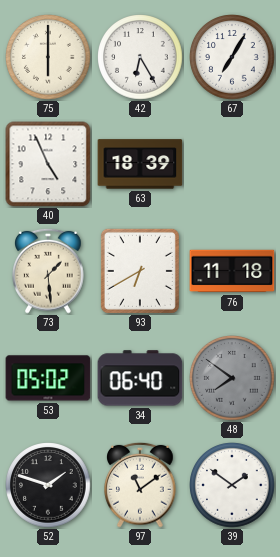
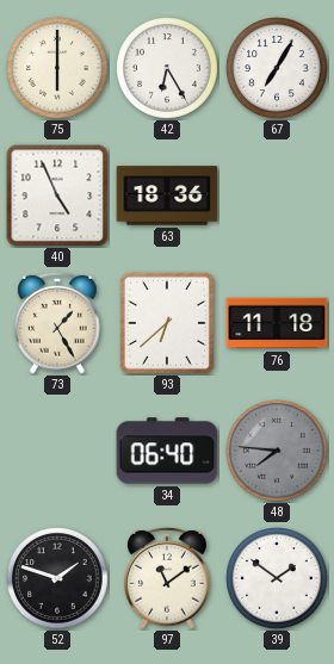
63: 18:39 -> 18:36
73: 1:29 -> 1:25
93: 6:40 -> 6:38
53: 05:02 -> none
48: 7:51 -> 7:46
